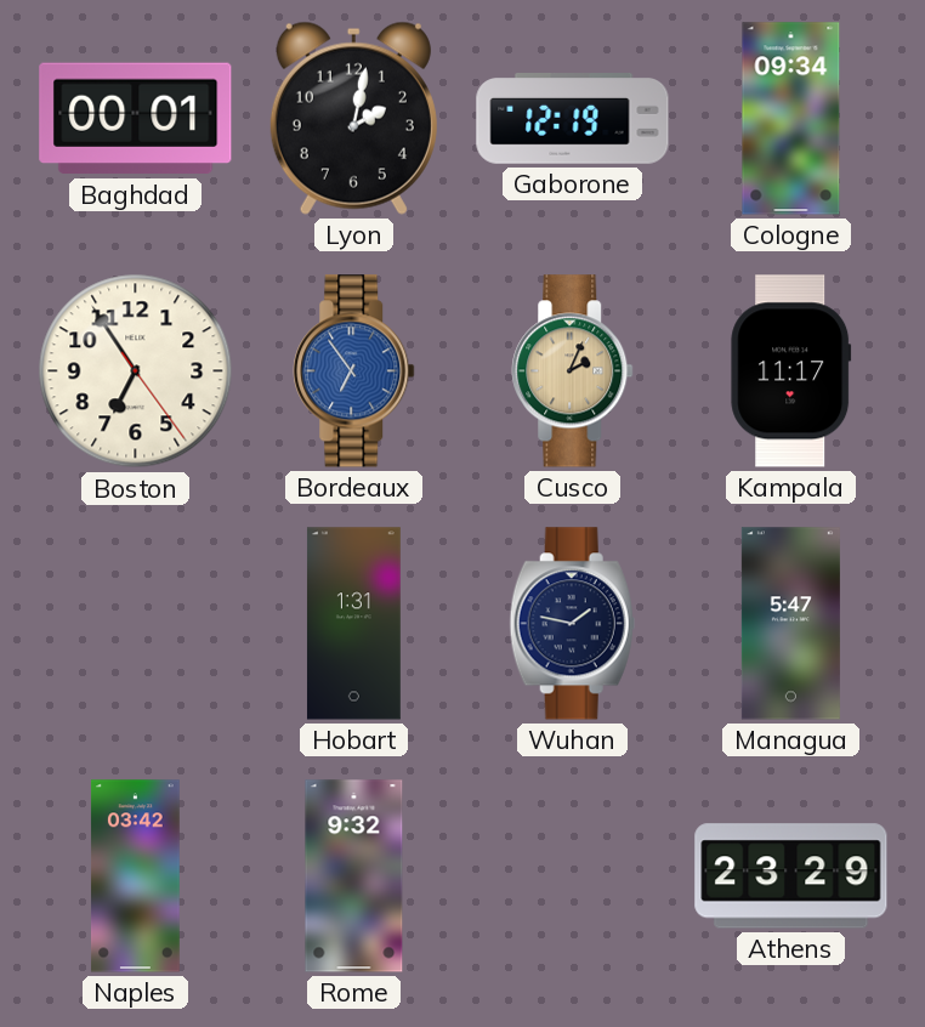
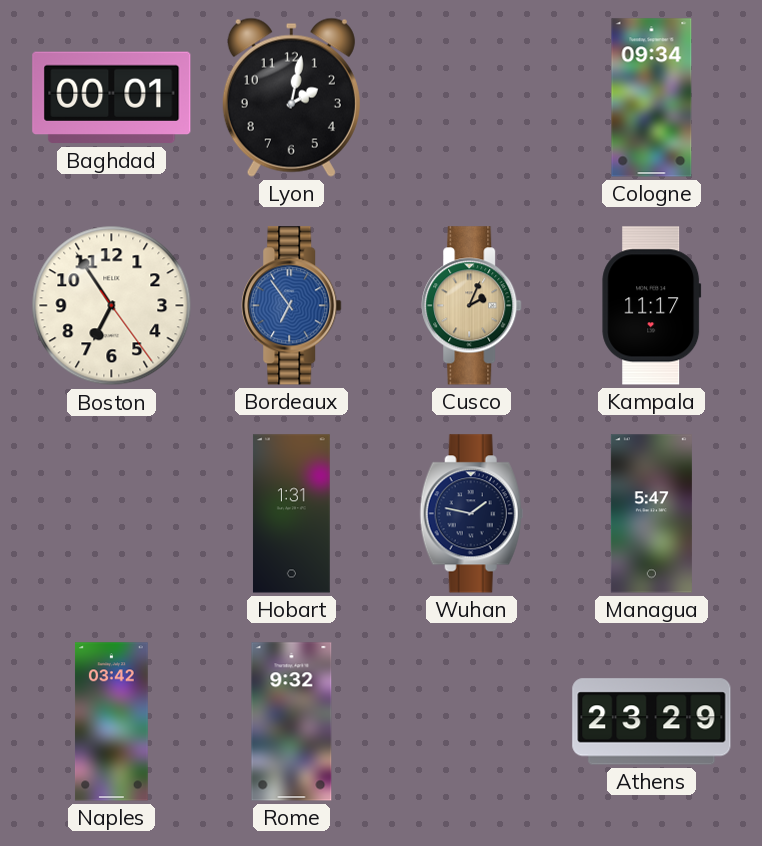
Gaborone: 12:19 -> none
